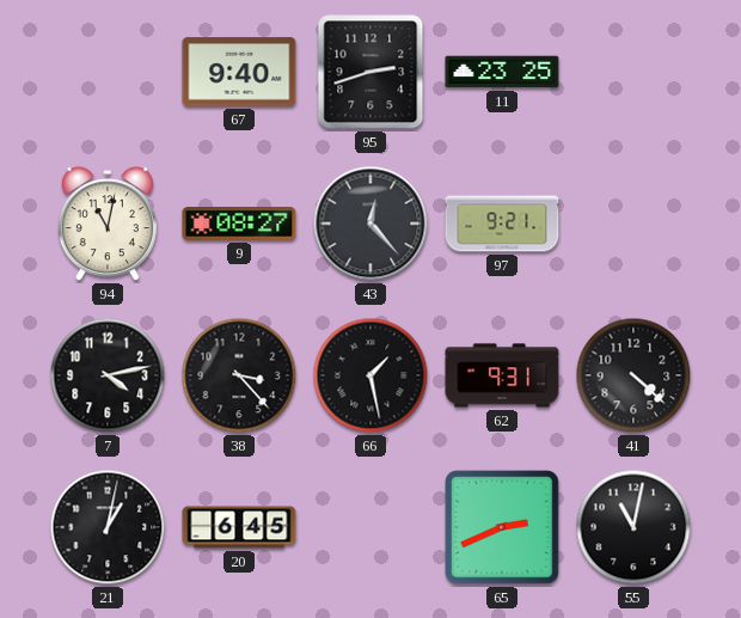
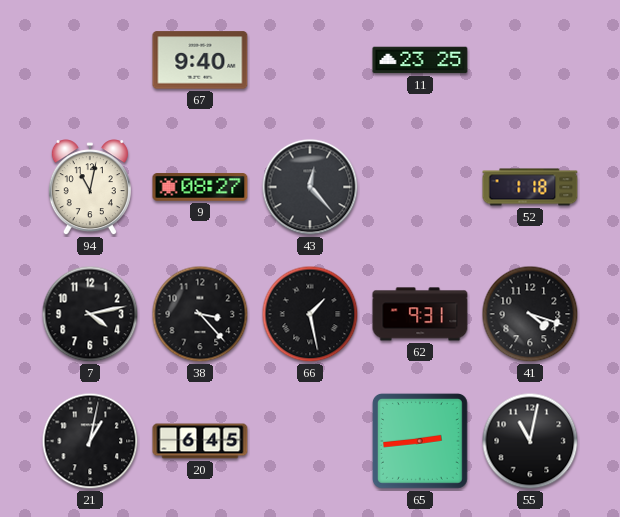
95: 2:42 -> none
97: 9:21 -> none
52: none -> 1:18
41: 4:22 -> 4:18
65: 2:41 -> 2:44
